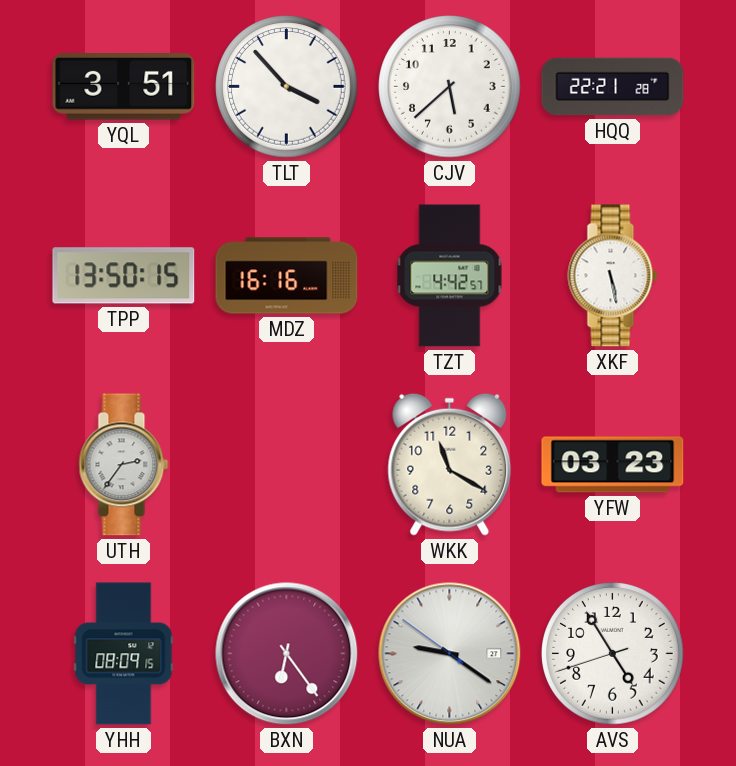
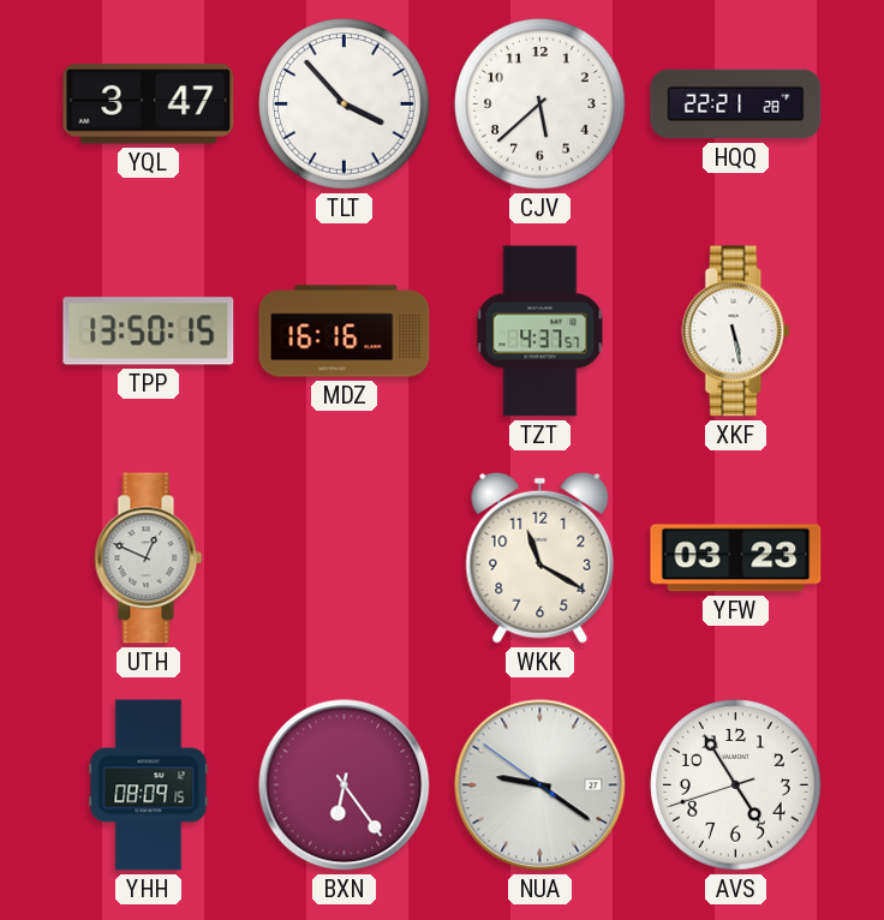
YQL: 3:51 -> 3:47
TZT: 4:42 -> 4:37
UTH: 2:36 -> 12:49
